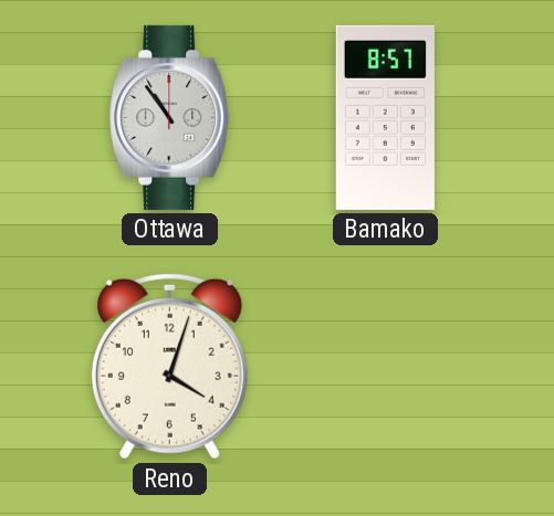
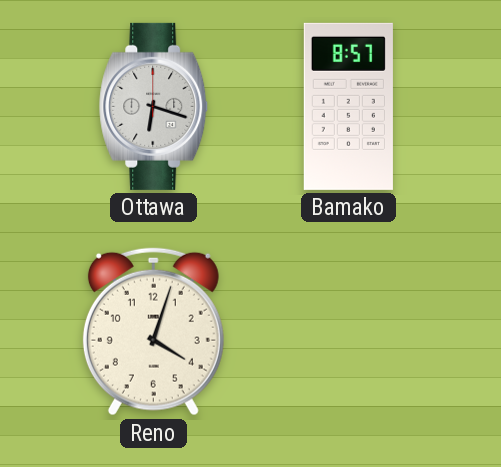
Ottawa: 10:54 -> 6:18
